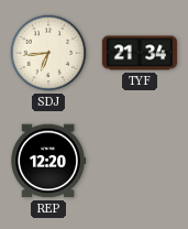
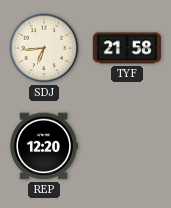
TYF: 21:34 -> 21:58
